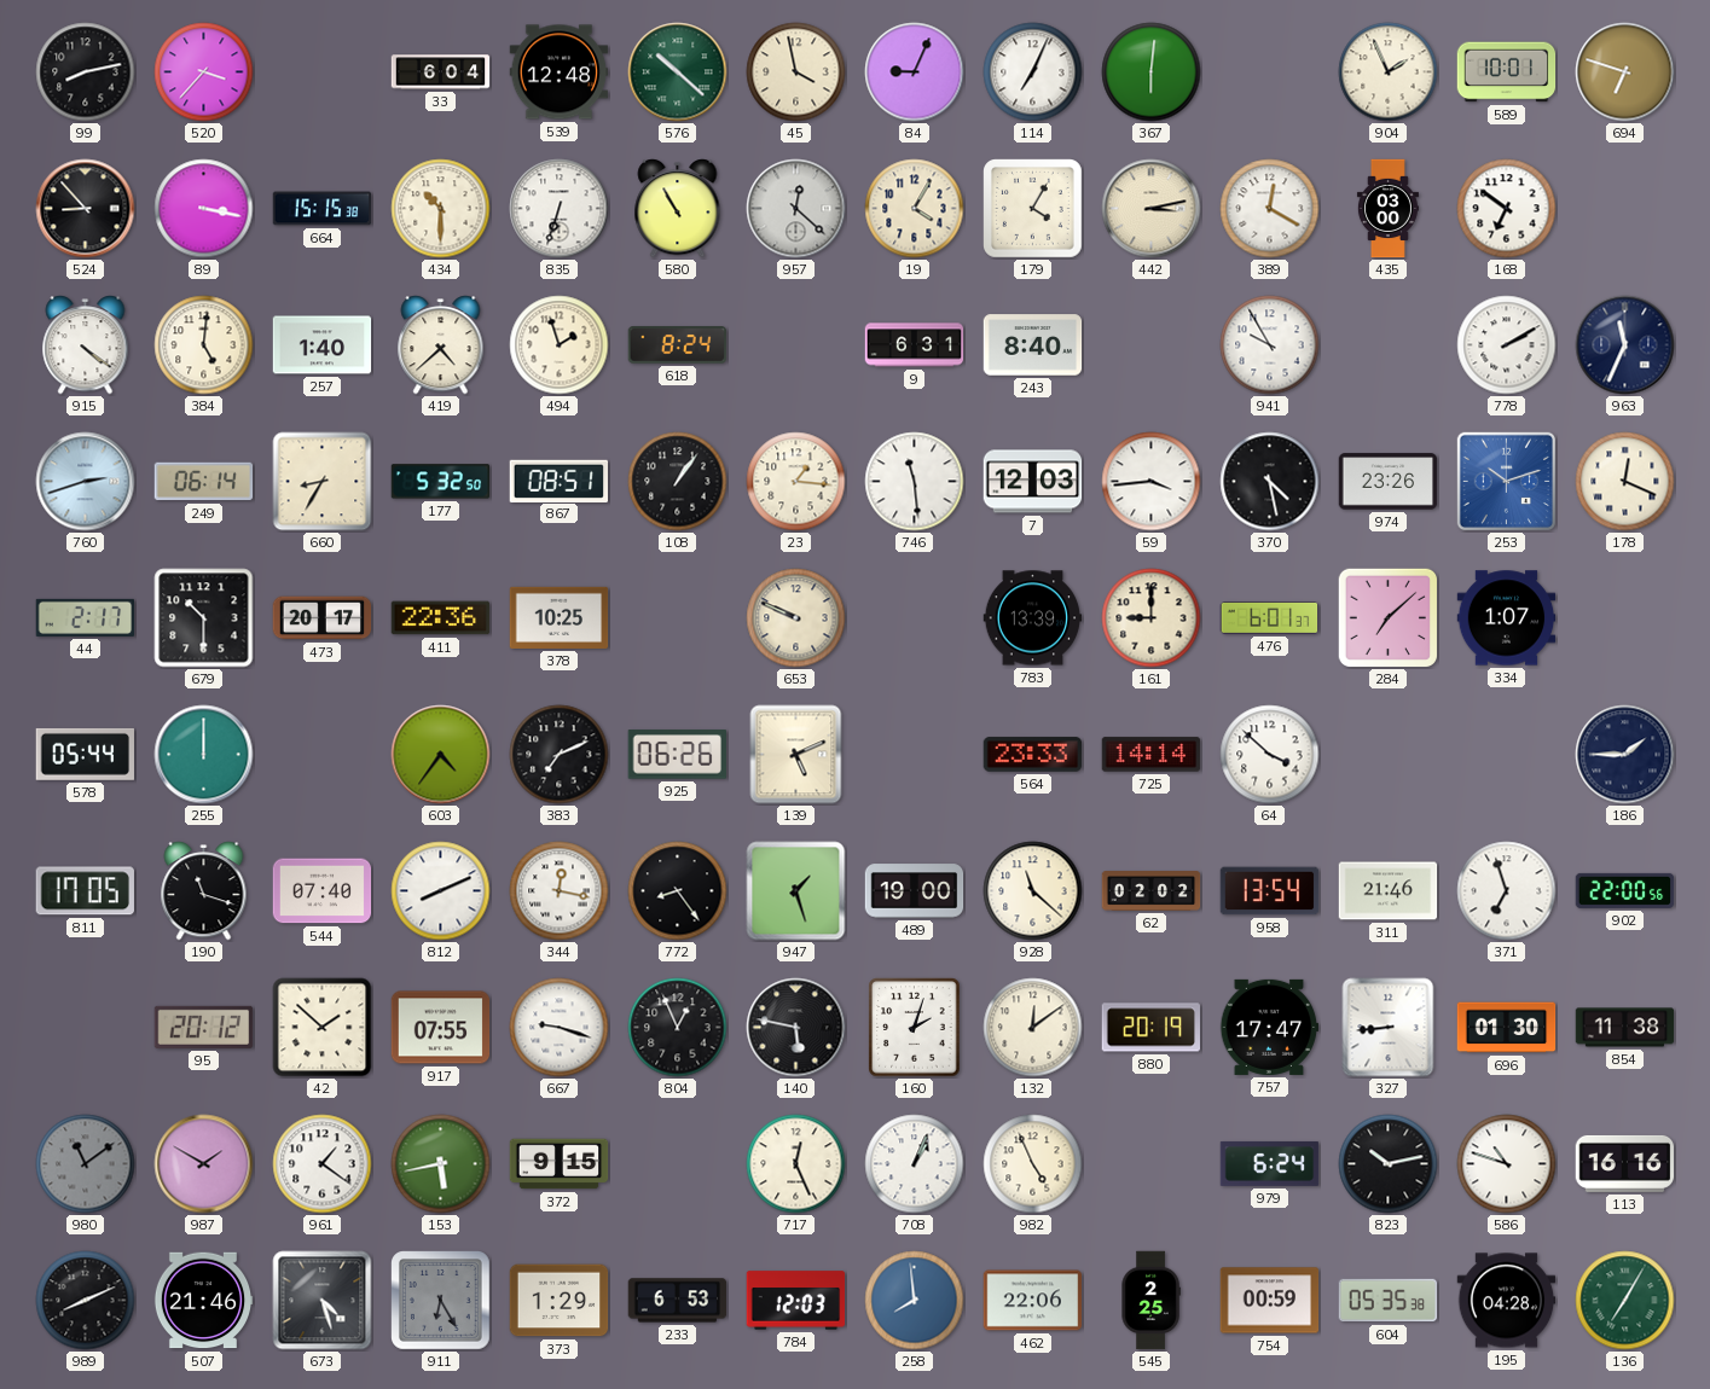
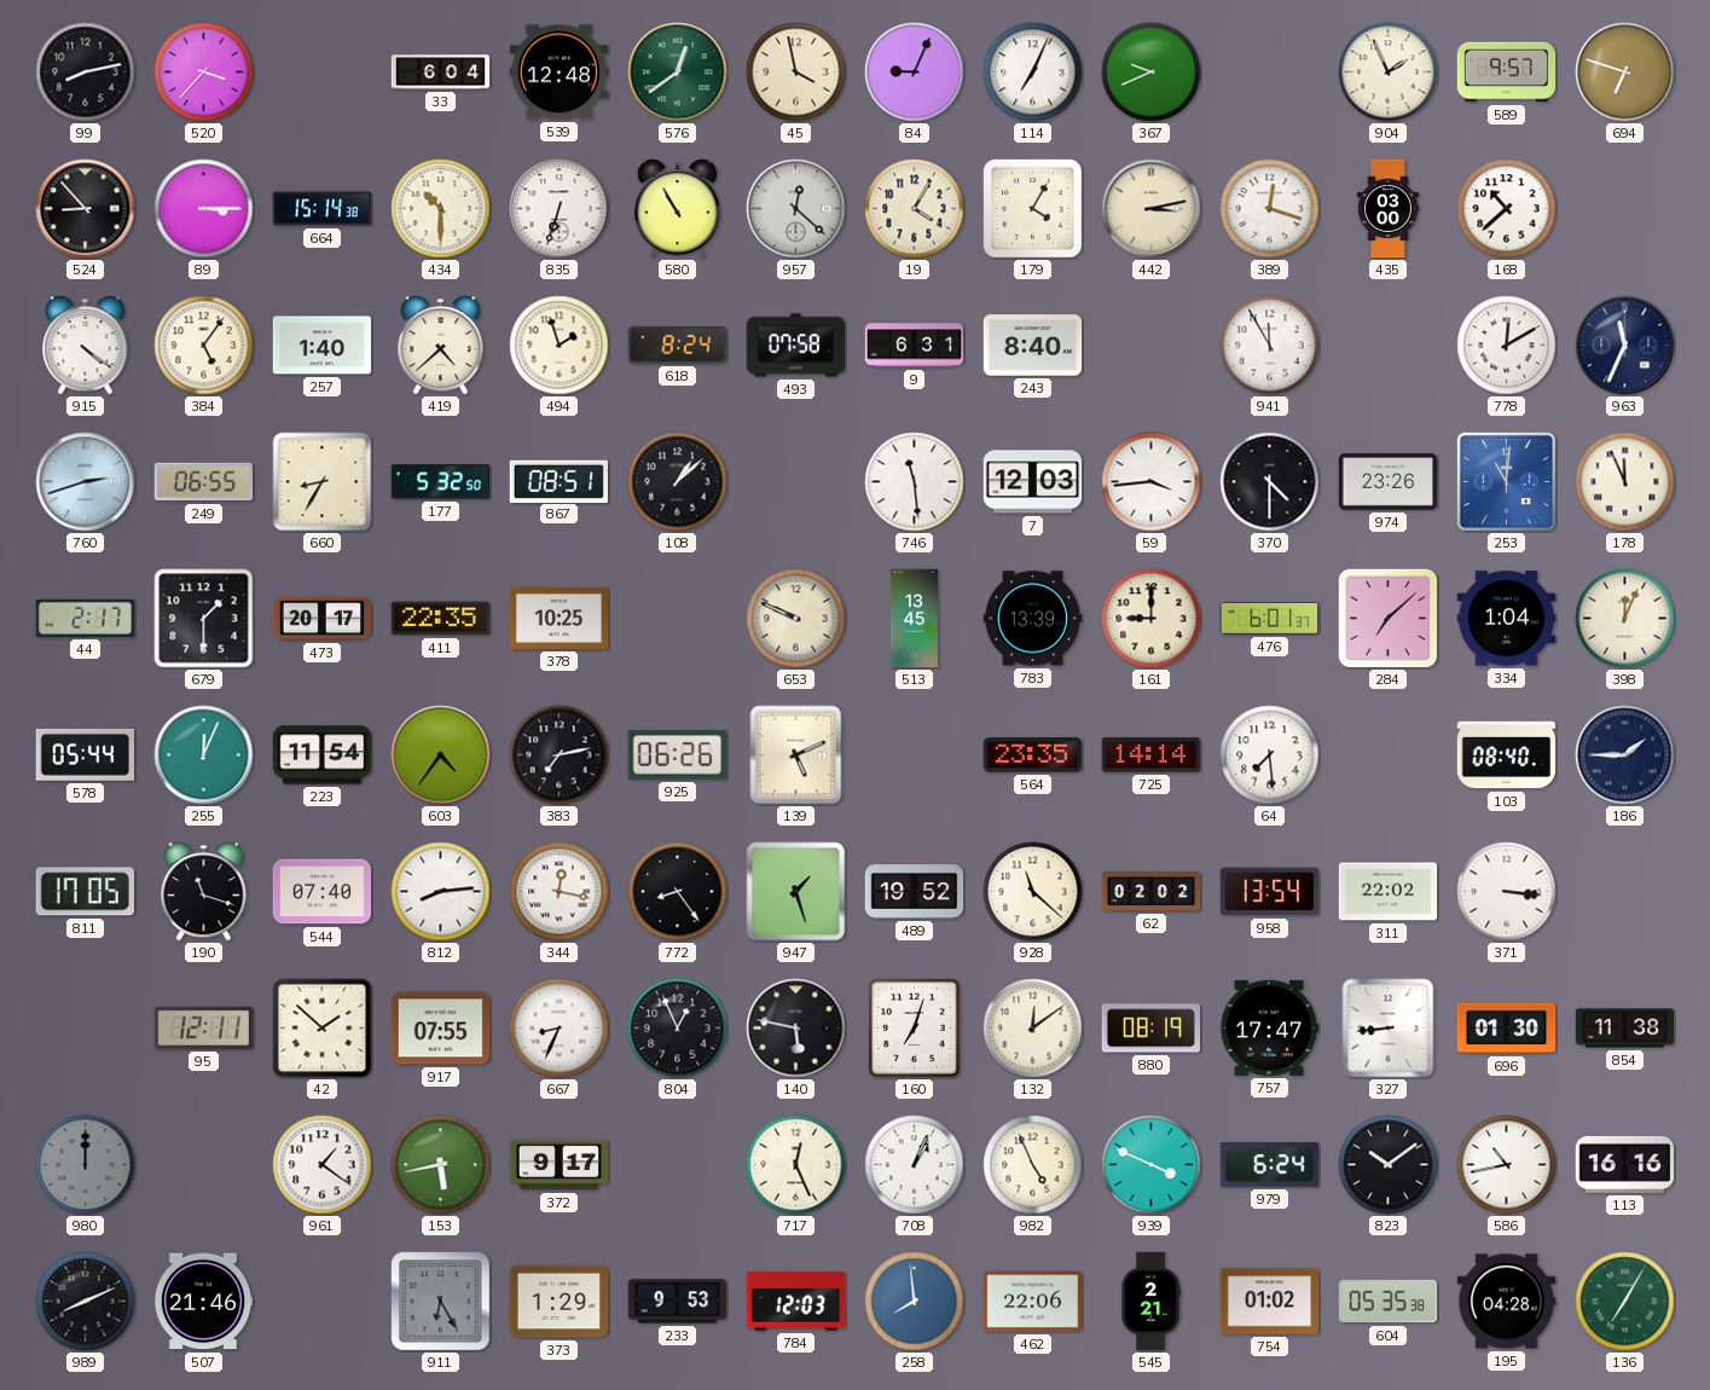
576: 10:22 -> 12:39
367: 6:01 -> 9:41
589: 10:01 -> 9:57
89: 3:17 -> 3:15
664: 15:15 -> 15:14
389: 12:20 -> 12:18
168: 6:51 -> 10:38
384: 5:01 -> 5:06
493: none -> 07:58
941: 9:55 -> 11:55
778: 2:10 -> 12:10
249: 06:14 -> 06:55
108: 1:06 -> 1:08
23: 1:16 -> none
370: 4:28 -> 4:30
253: 10:12 -> 11:01
178: 12:19 -> 11:56
679: 10:30 -> 1:30
411: 22:36 -> 22:35
513: none -> 13:45
334: 1:07 -> 1:04
398: none -> 12:04
255: 12:00 -> 12:04
223: none -> 11:54
383: 7:11 -> 7:13
564: 23:33 -> 23:35
64: 3:52 -> 7:29
103: none -> 08:40
812: 8:11 -> 8:14
489: 19:00 -> 19:52
311: 21:46 -> 22:02
371: 6:57 -> 3:16
902: 22:00 -> none
95: 20:12 -> 12:11
667: 9:18 -> 8:34
160: 2:03 -> 7:03
880: 20:19 -> 08:19
980: 11:09 -> 12:00
987: 1:50 -> none
372: 9:15 -> 9:17
939: none -> 3:49
823: 10:13 -> 10:09
586: 10:48 -> 10:43
673: 4:27 -> none
233: 6:53 -> 9:53
545: 2:25 -> 2:21
754: 00:59 -> 01:02
